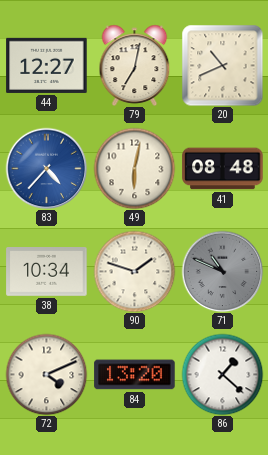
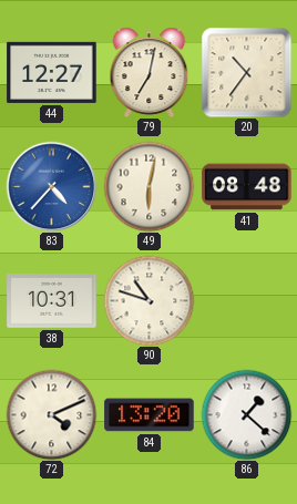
20: 10:41 -> 10:36
38: 10:34 -> 10:31
90: 1:48 -> 10:48
71: 10:49 -> none
